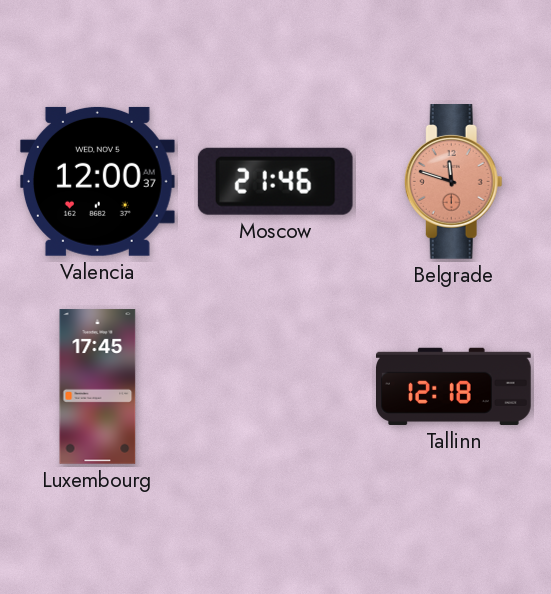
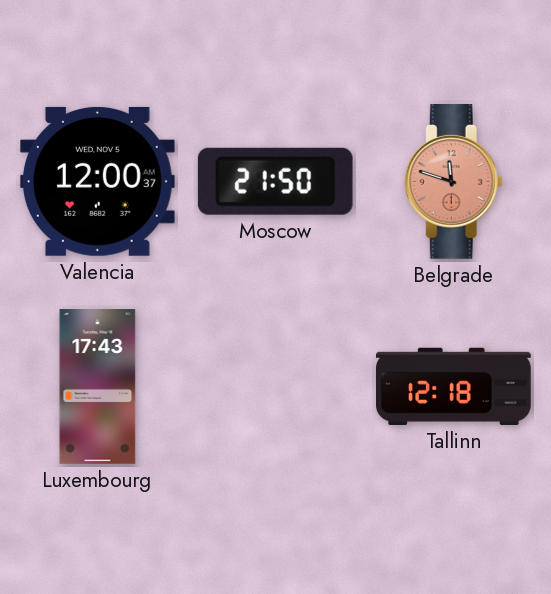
Moscow: 21:46 -> 21:50
Luxembourg: 17:45 -> 17:43
